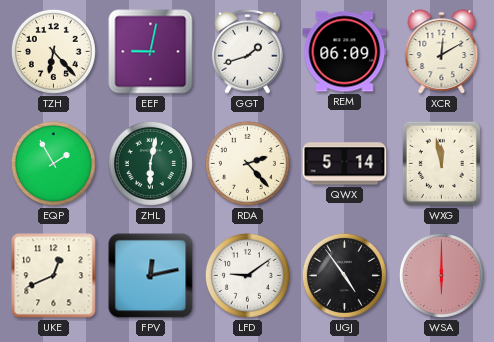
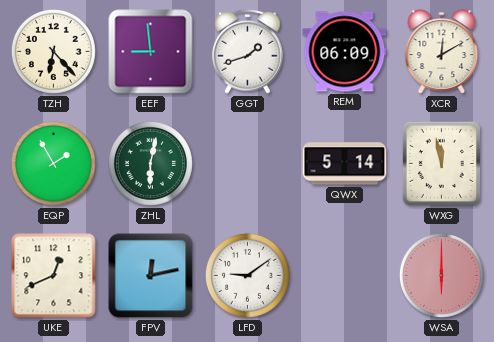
EEF: 9:02 -> 8:59
RDA: 2:23 -> none
UGJ: 4:54 -> none
